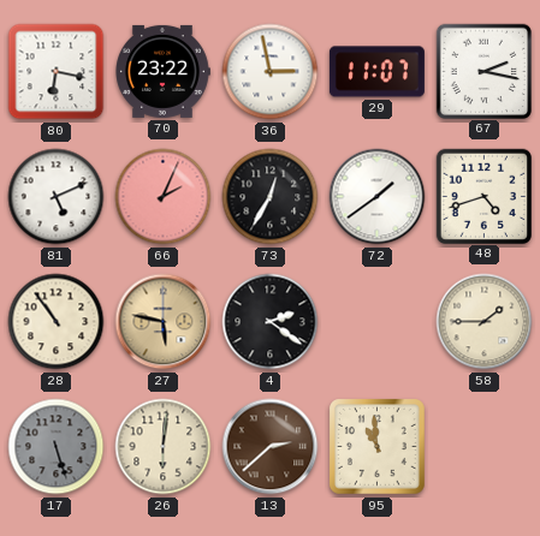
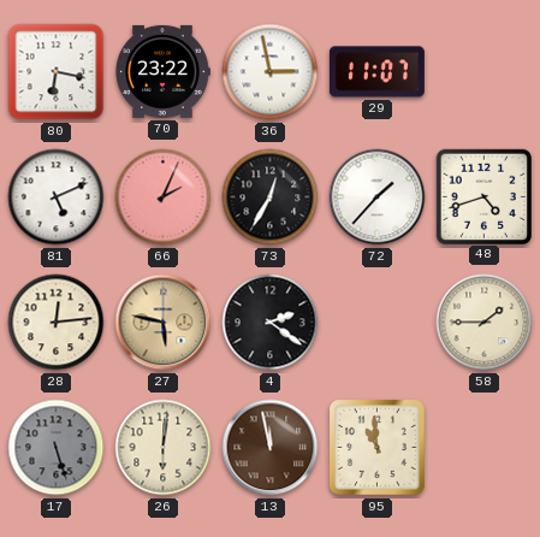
67: 2:17 -> none
72: 1:39 -> 1:37
28: 10:54 -> 12:14
13: 2:38 -> 11:58
